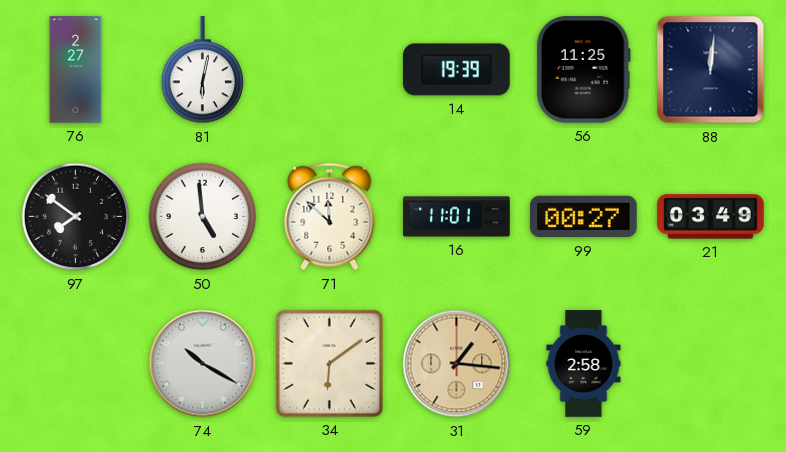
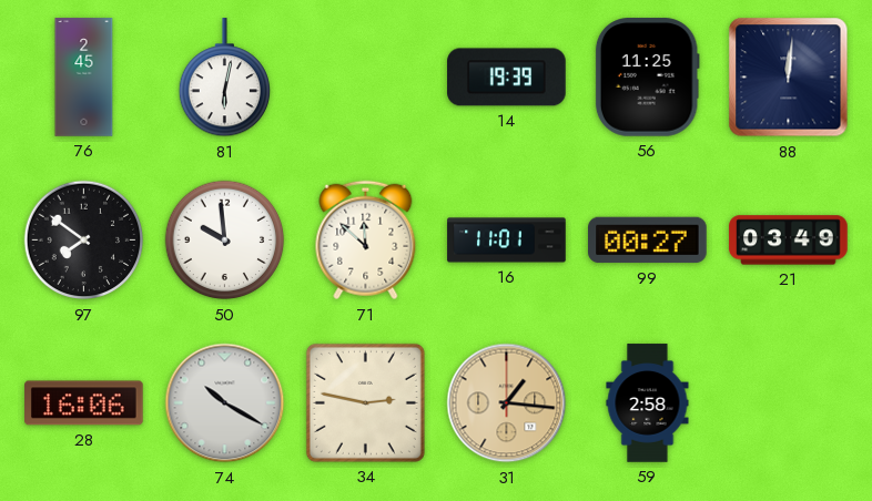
76: 2:27 -> 2:45
50: 4:59 -> 9:59
28: none -> 16:06
34: 6:09 -> 2:47
